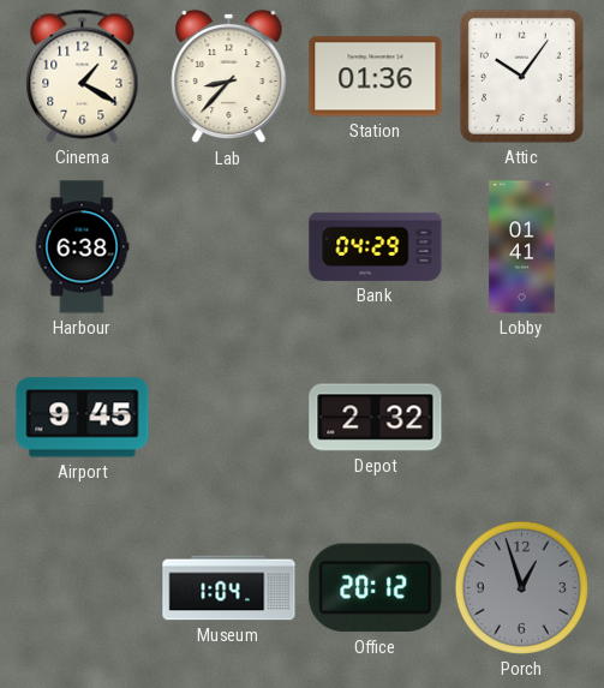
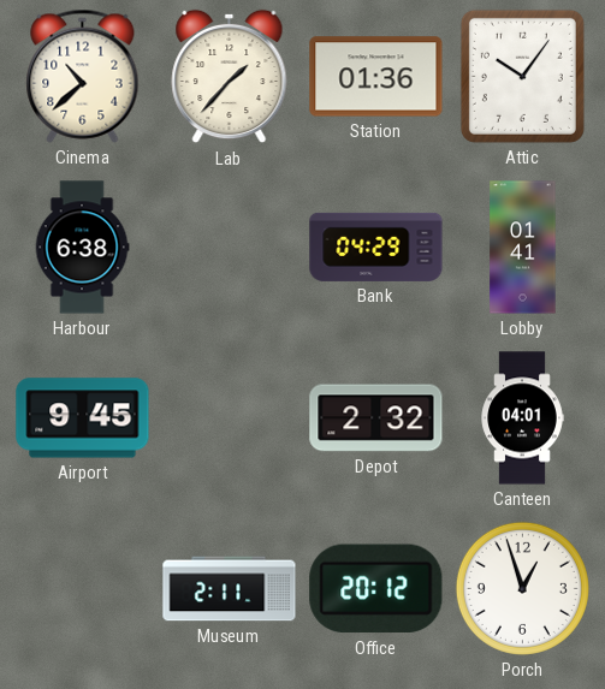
Cinema: 1:20 -> 10:38
Lab: 8:37 -> 1:37
Canteen: none -> 04:01
Museum: 1:04 -> 2:11
Porch dial: grey -> white
